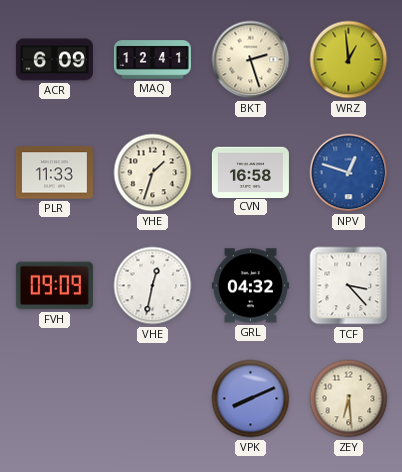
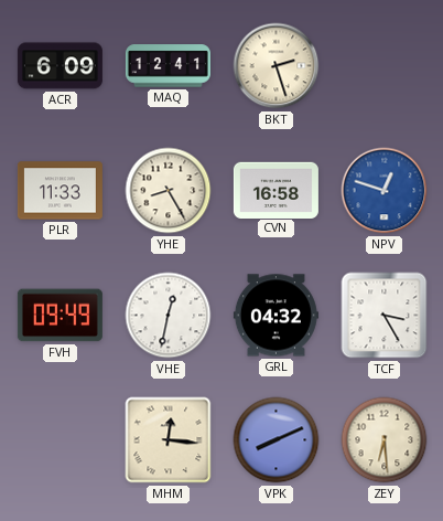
WRZ: 12:59 -> none
YHE: 1:33 -> 8:25
FVH: 09:09 -> 09:49
TCF: 3:23 -> 3:25
MHM: none -> 12:16
